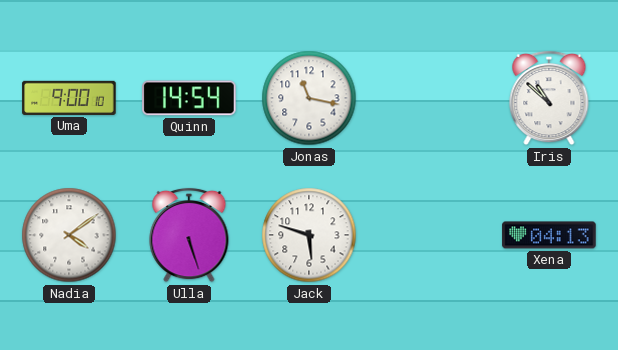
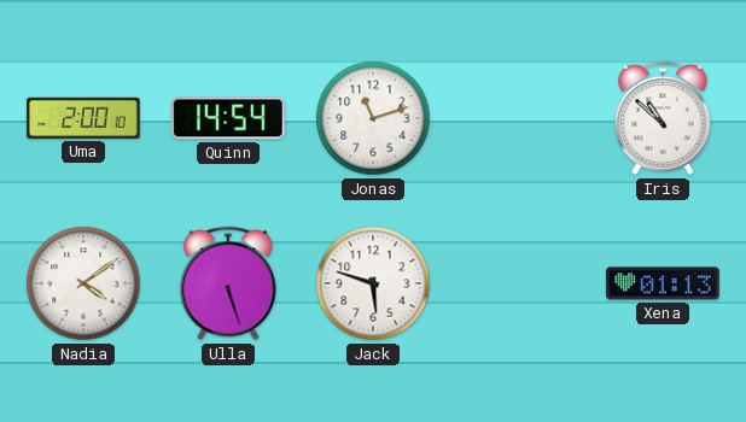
Uma: 9:00 -> 2:00
Jonas: 11:17 -> 11:12
Xena: 04:13 -> 01:13
